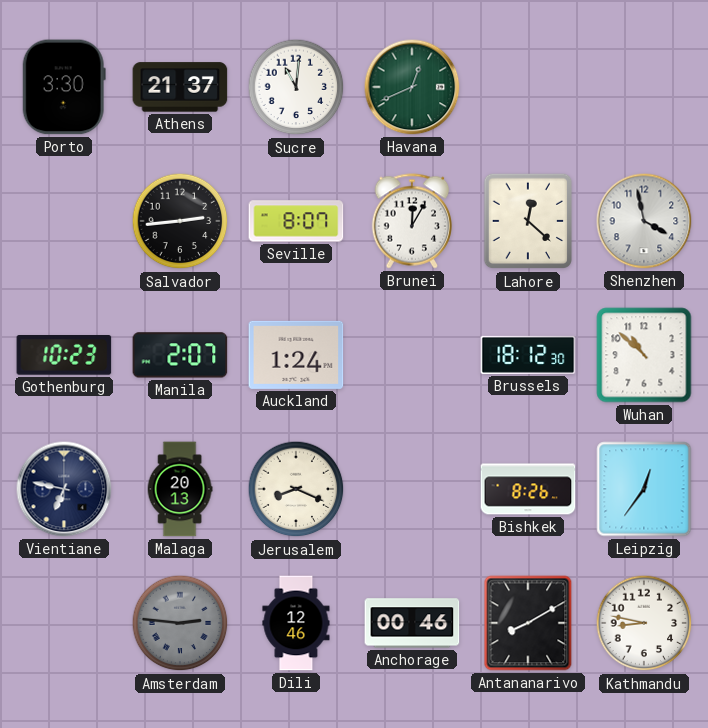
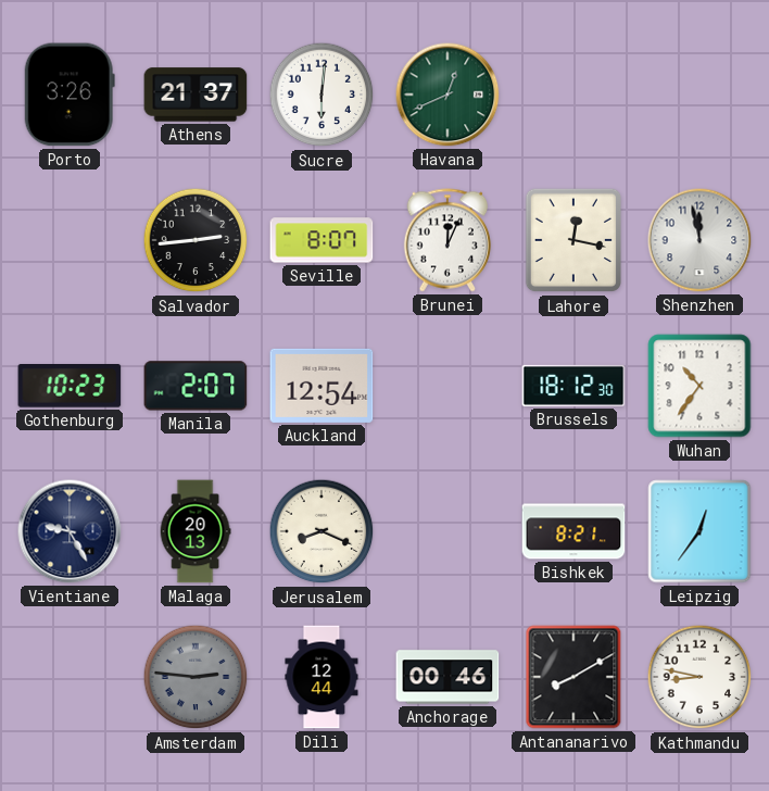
Porto: 3:30 -> 3:26
Sucre: 11:01 -> 6:01
Brunei: 12:05 -> 12:04
Lahore: 12:22 -> 12:17
Shenzhen: 3:58 -> 11:58
Auckland: 1:24 -> 12:54
Wuhan: 10:52 -> 10:36
Vientiane: 6:47 -> 9:25
Bishkek: 8:26 -> 8:21
Dili: 12:46 -> 12:44
